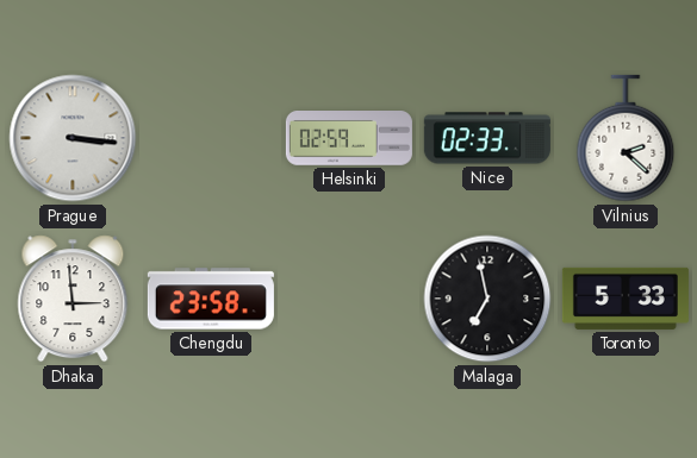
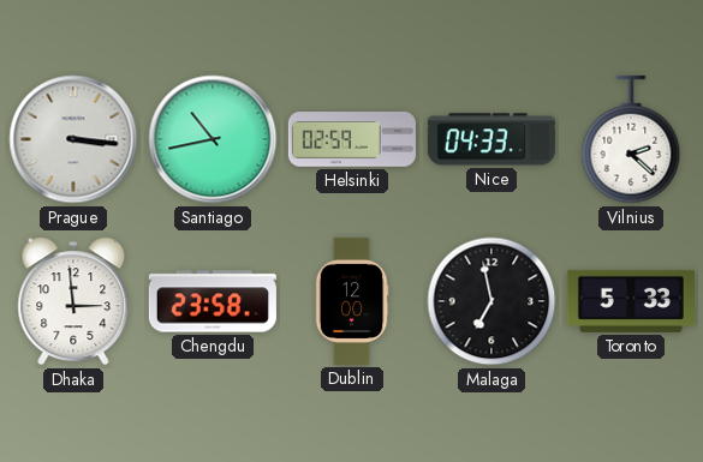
Santiago: none -> 10:43
Nice: 02:33 -> 04:33
Dublin: none -> 12:00
